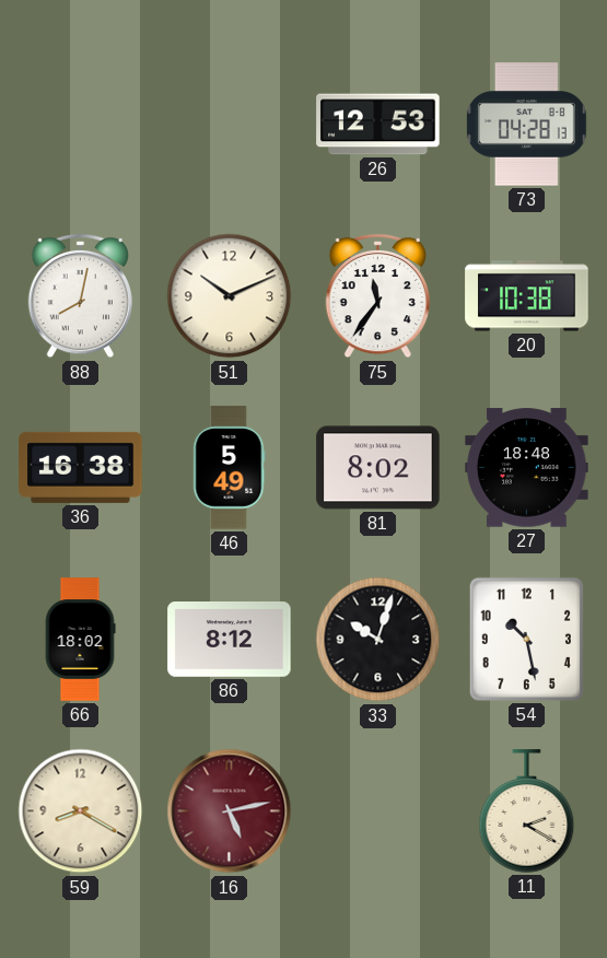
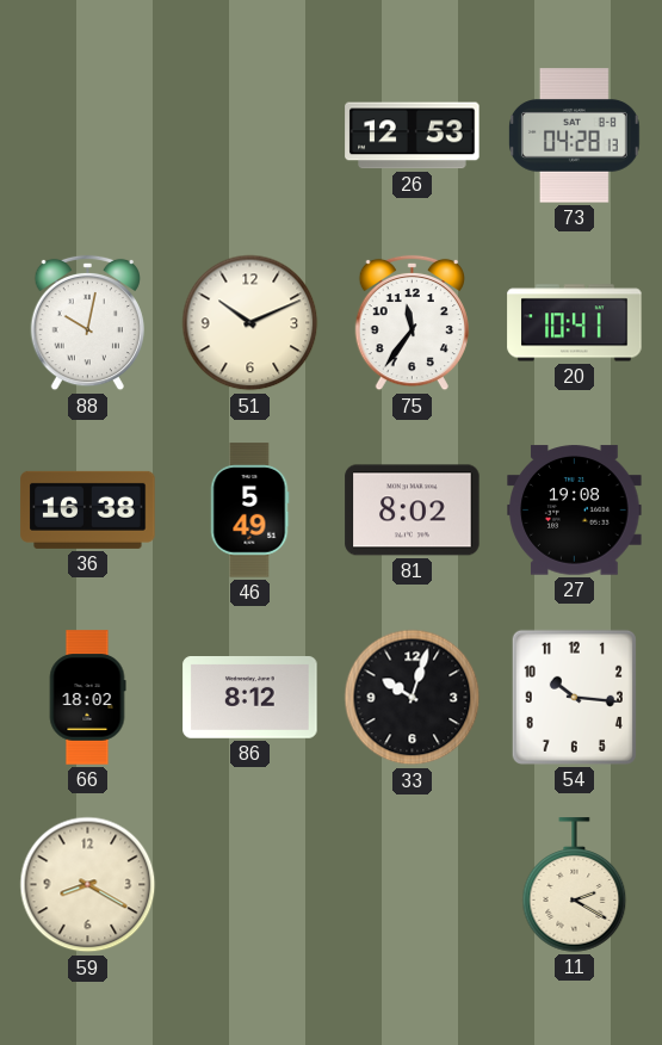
88: 8:02 -> 10:02
20: 10:38 -> 10:41
27: 18:48 -> 19:08
54: 10:28 -> 10:16
16: 5:13 -> none
